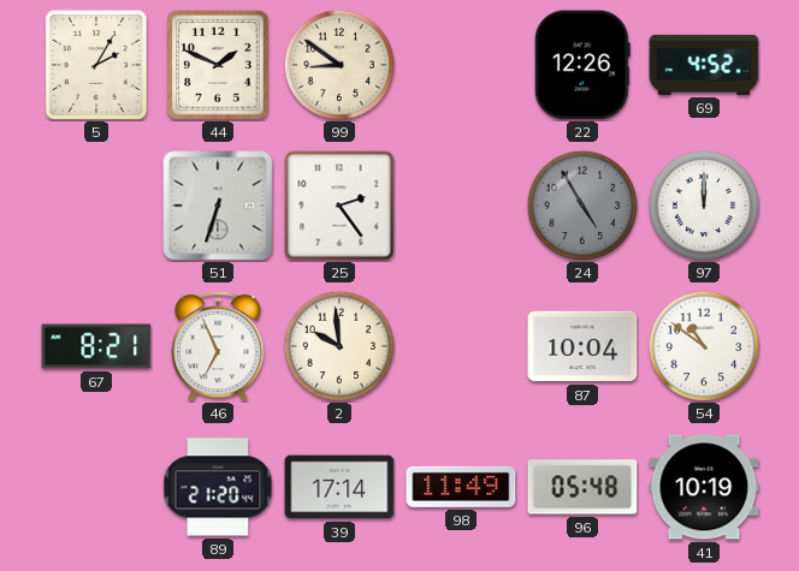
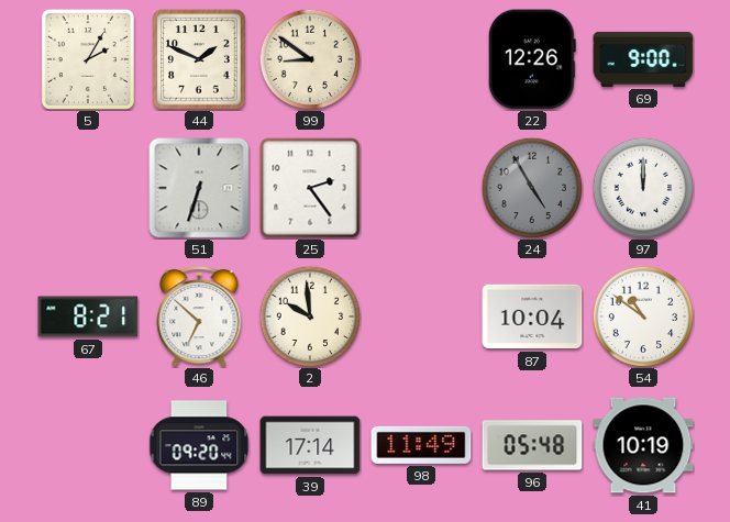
69: 4:52 -> 9:00
46: 6:56 -> 6:52
89: 21:20 -> 09:20
